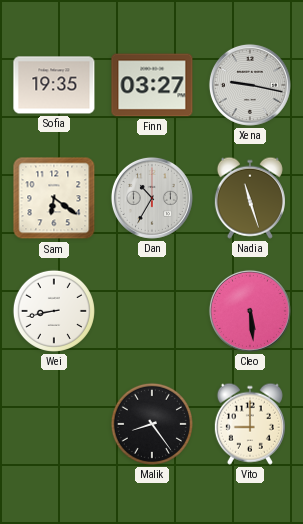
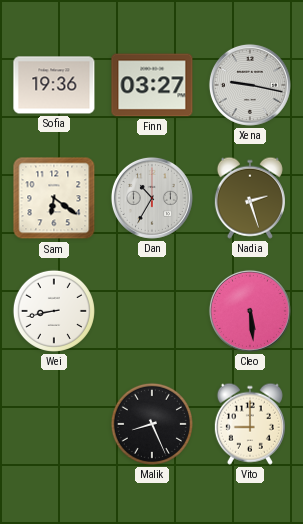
Sofia: 19:35 -> 19:36
Nadia: 11:27 -> 2:27
Malik: 8:24 -> 8:26
